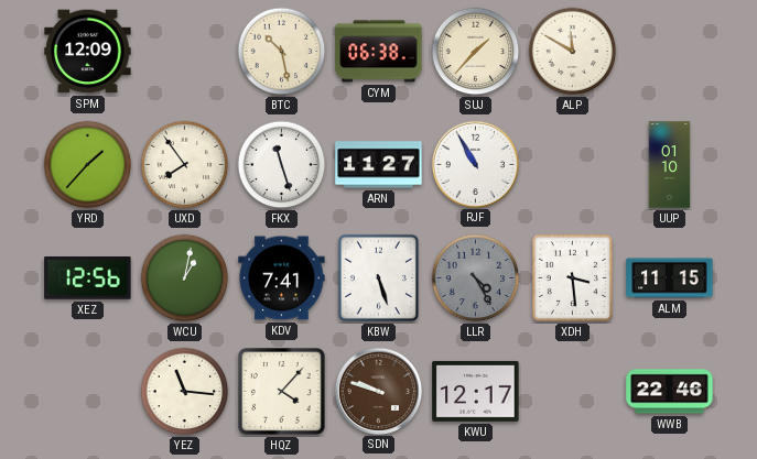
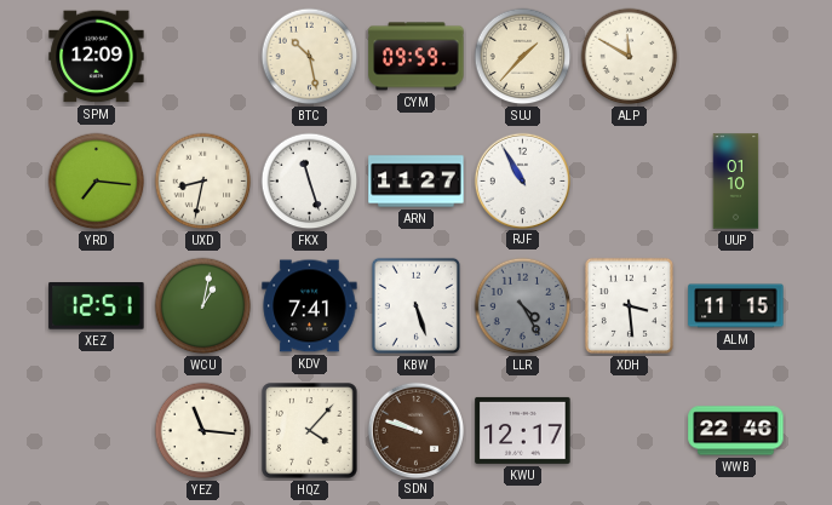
CYM: 06:38 -> 09:59
YRD: 1:37 -> 7:16
UXD: 7:54 -> 8:32
XEZ: 12:56 -> 12:51
